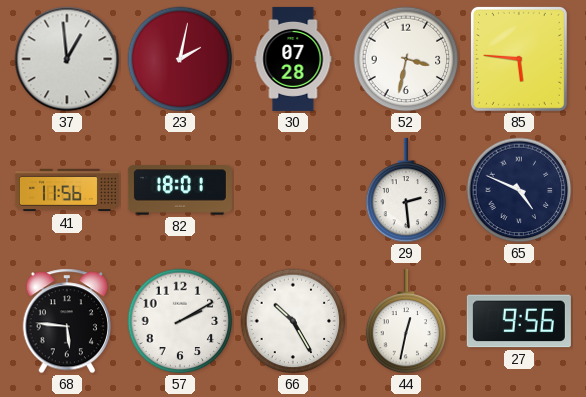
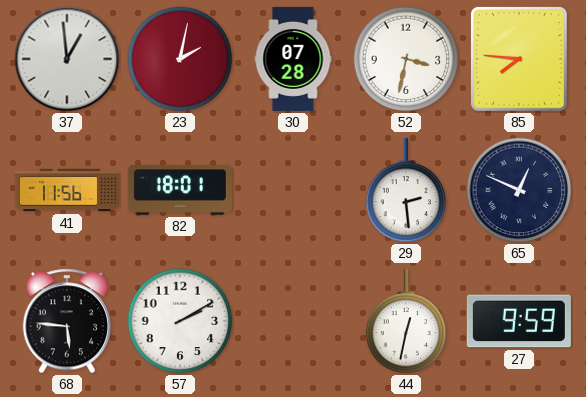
85: 5:46 -> 7:46
65: 4:49 -> 12:49
66: 10:25 -> none
27: 9:56 -> 9:59
